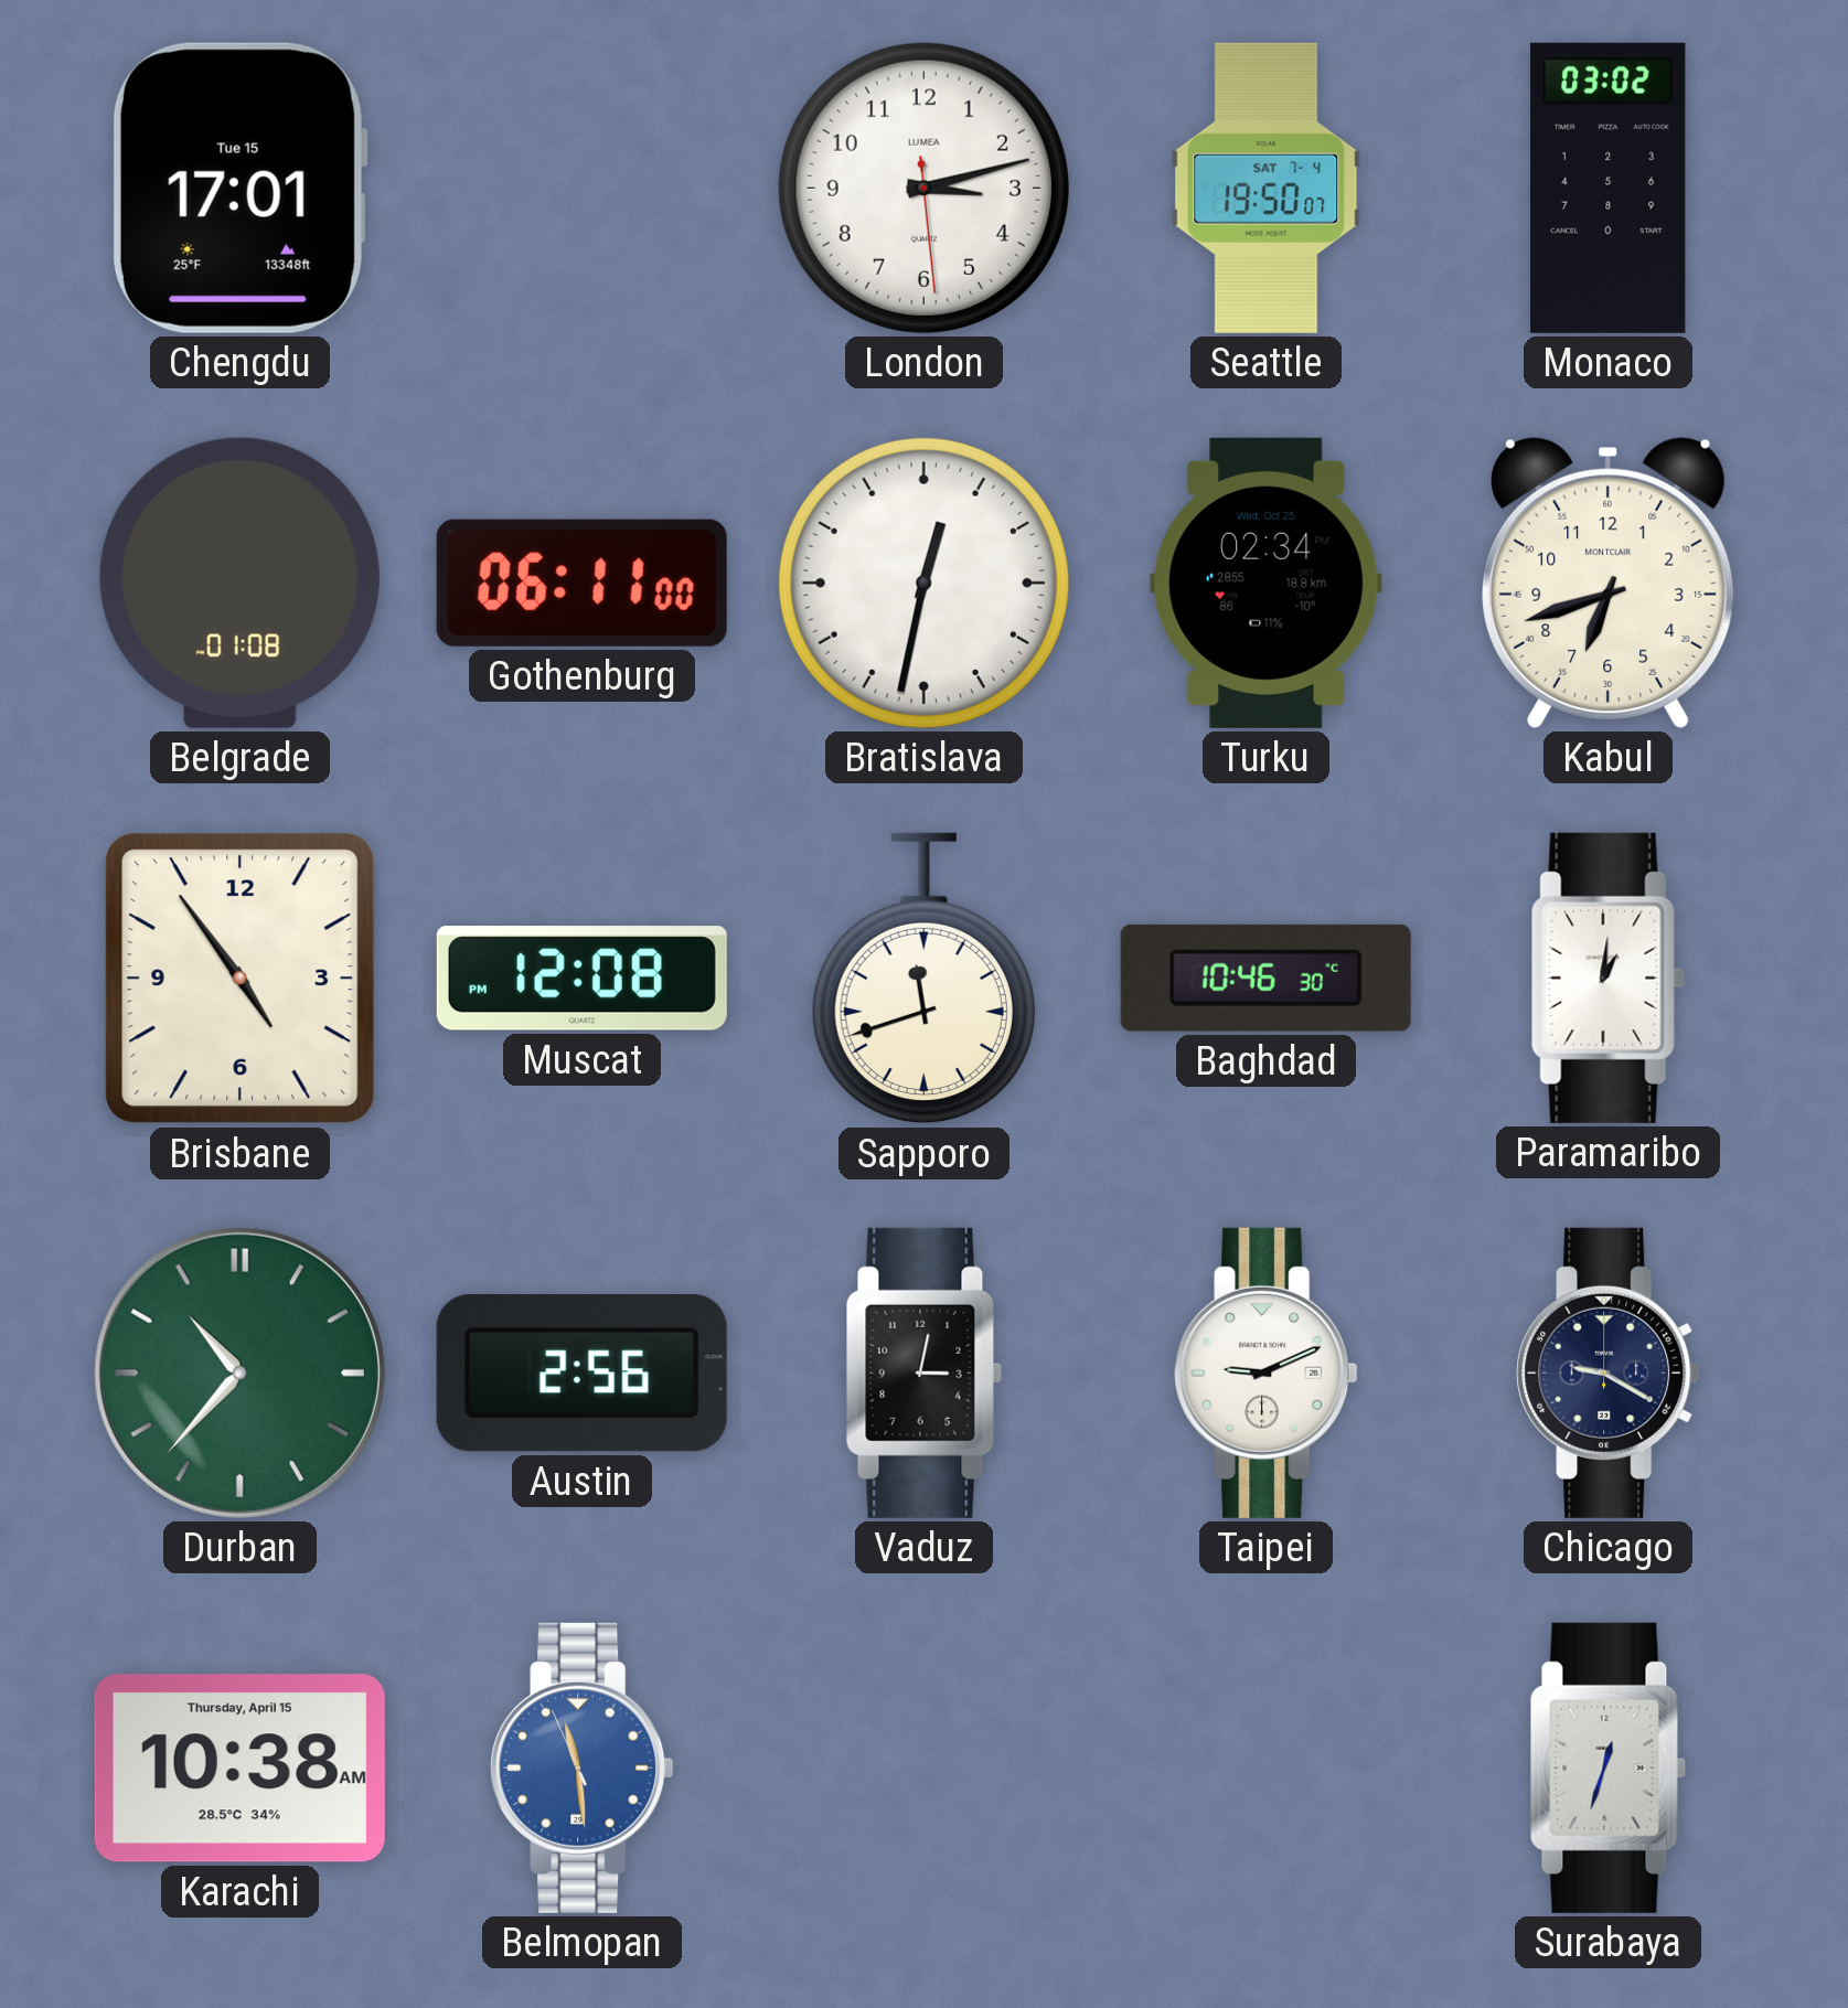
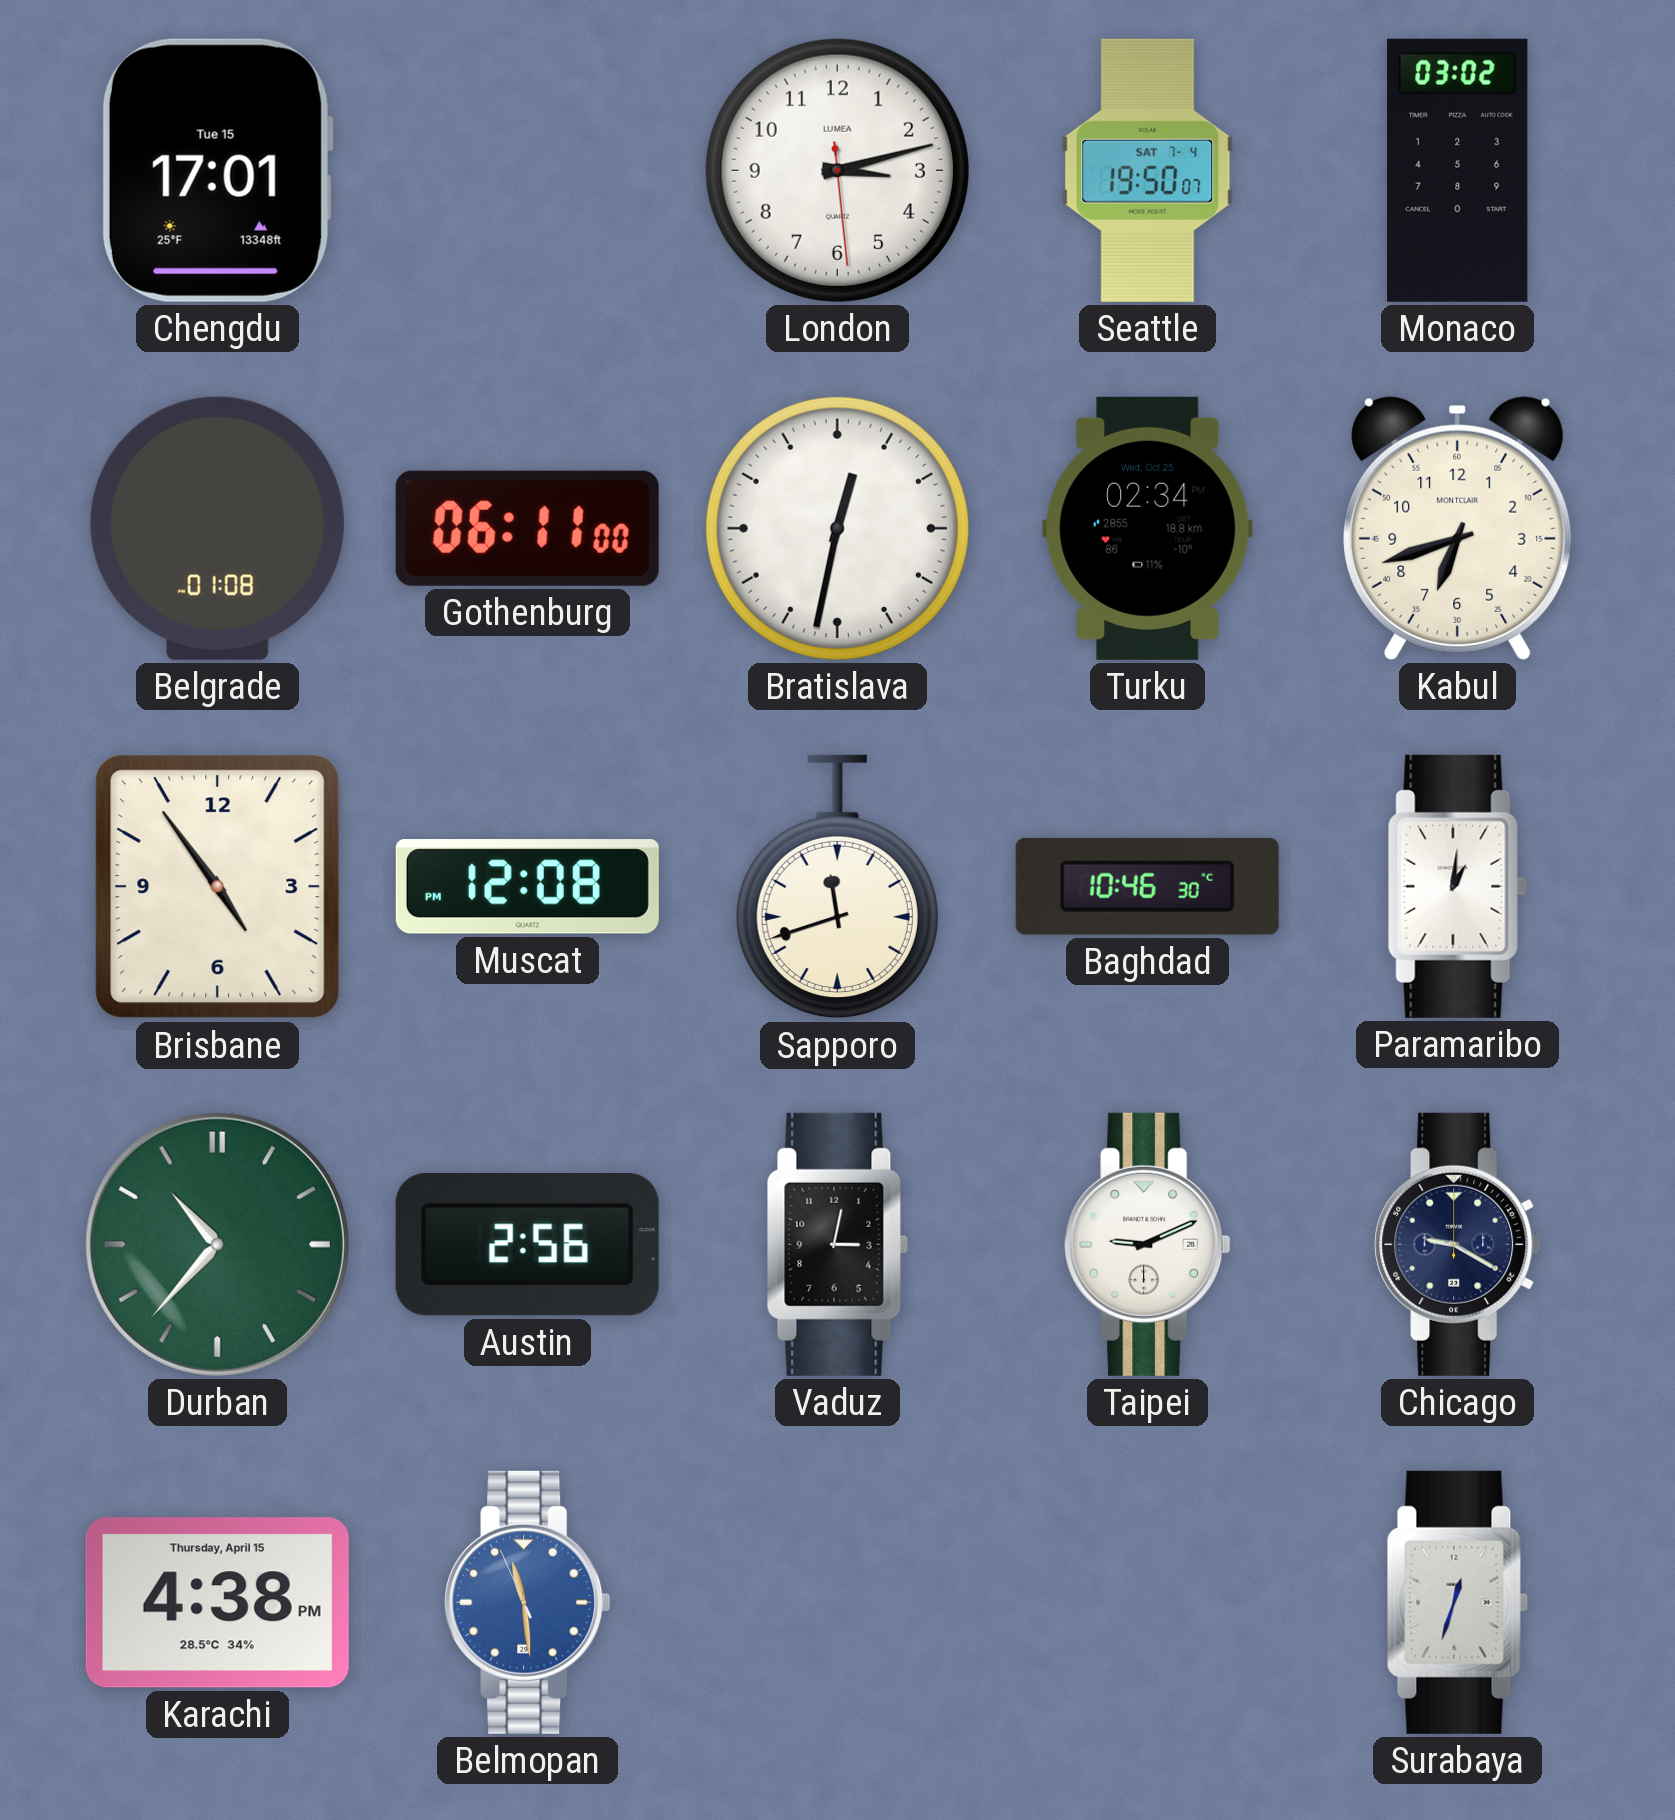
Karachi: 10:38 -> 4:38
